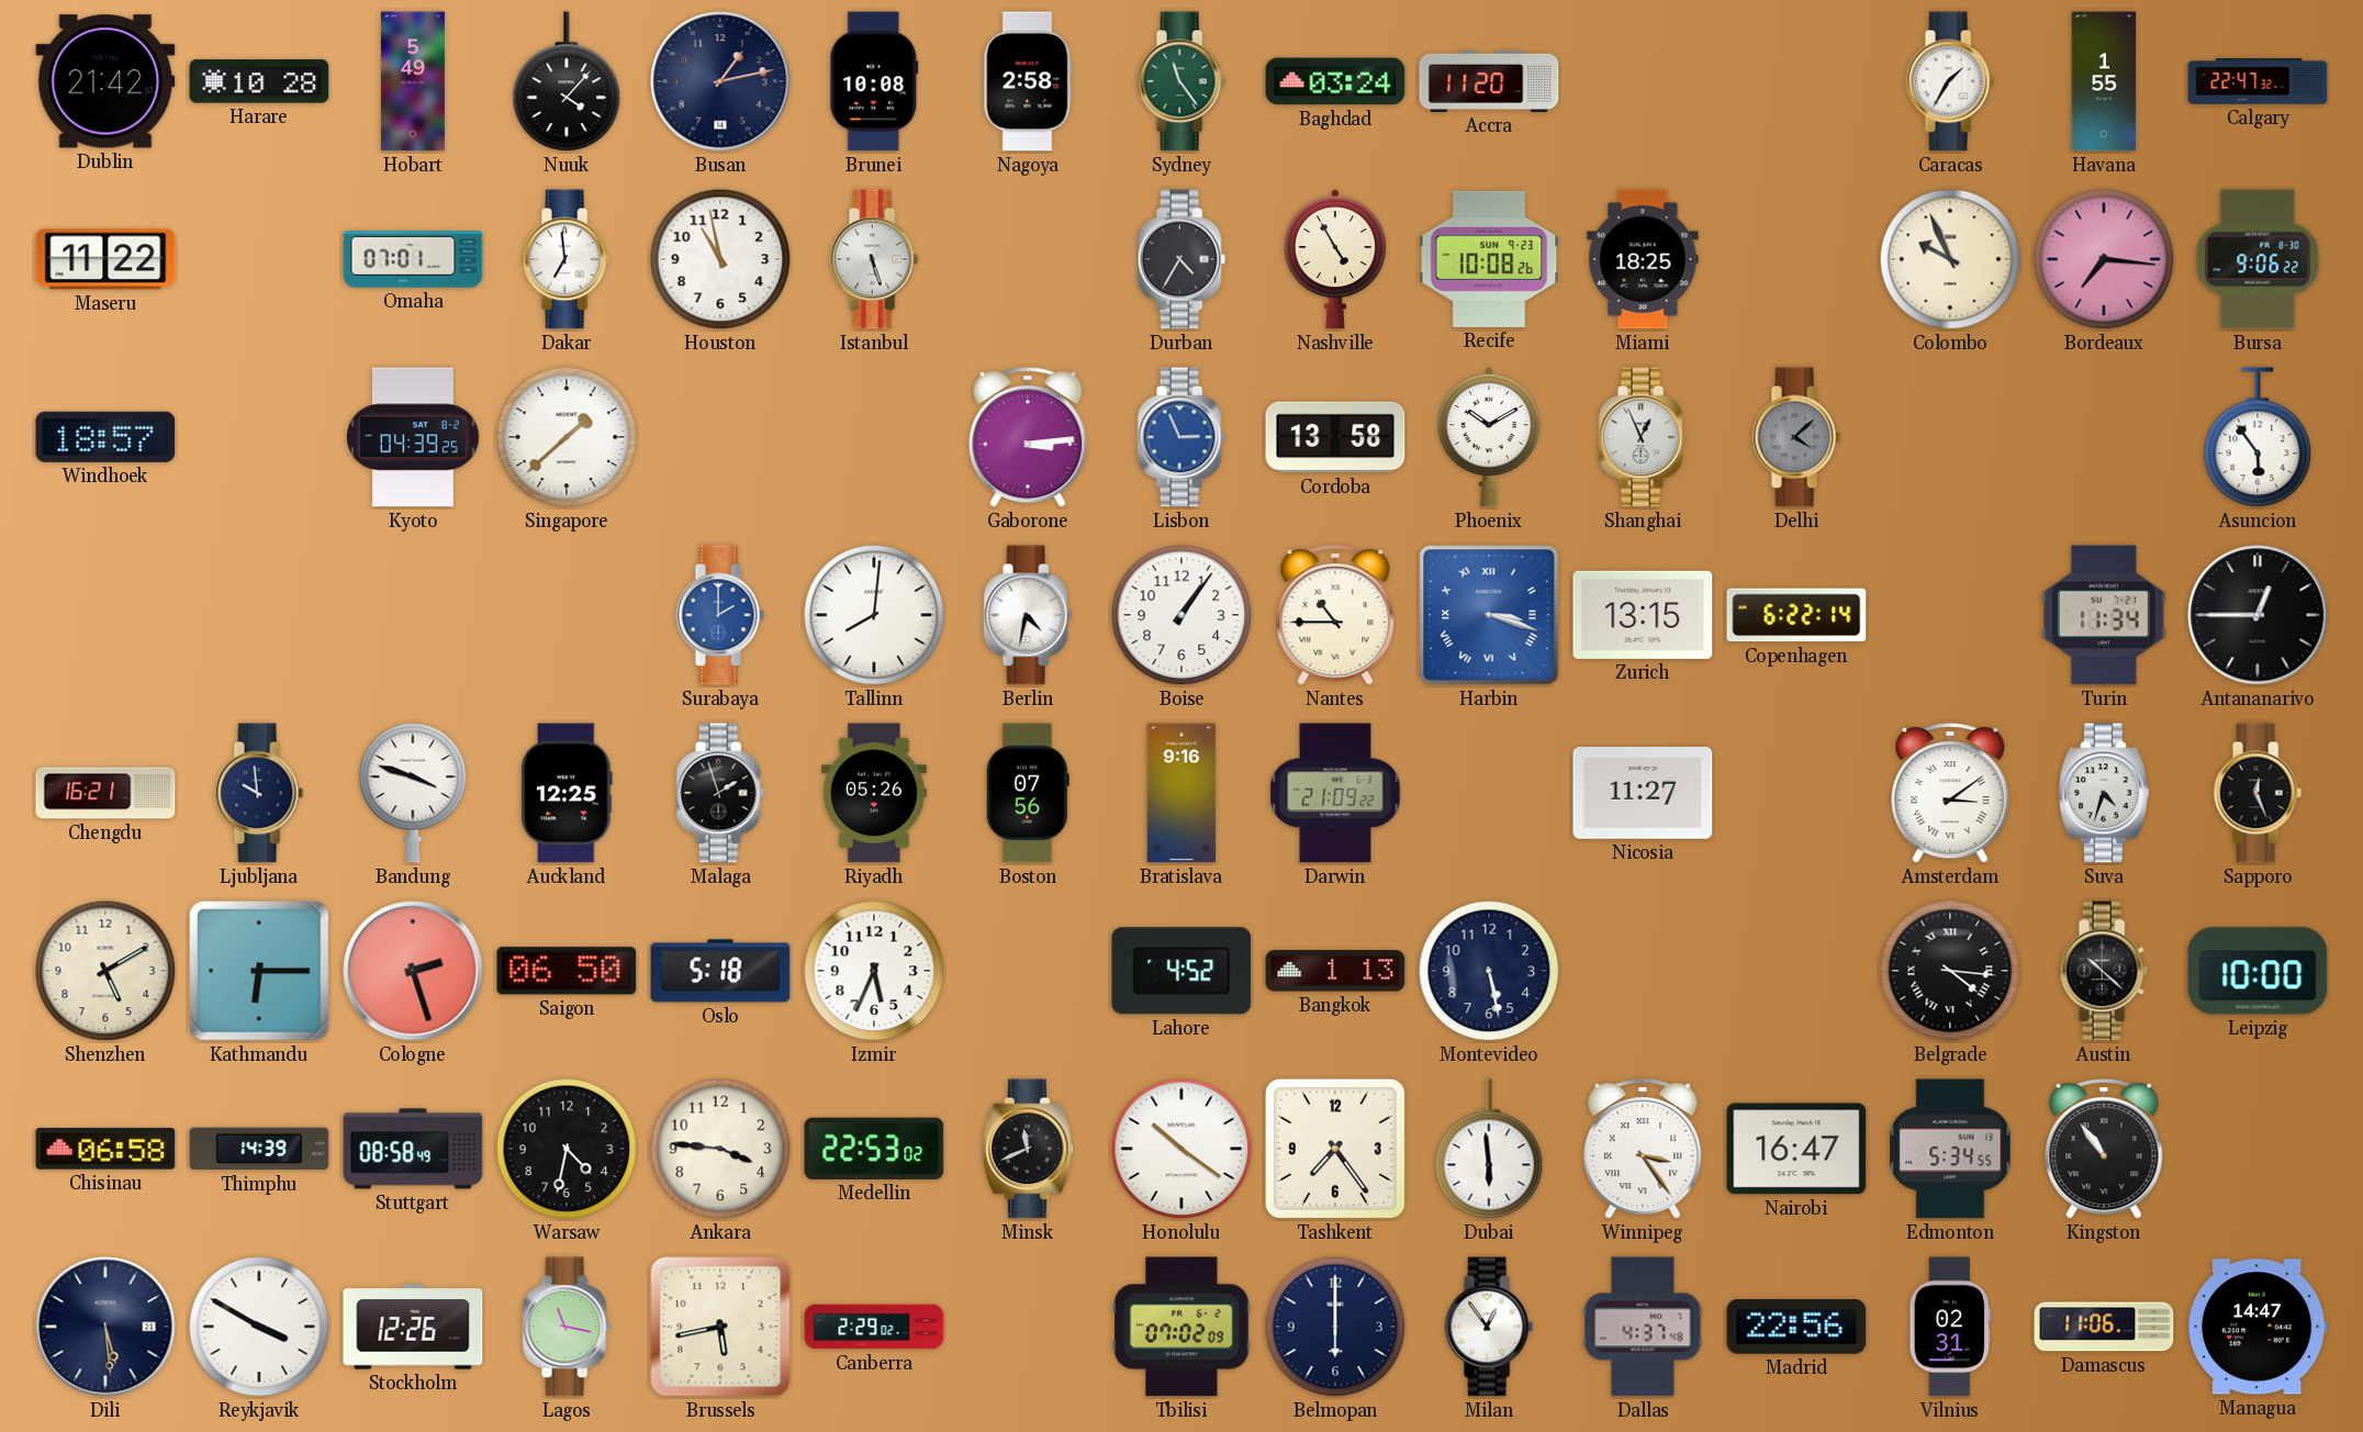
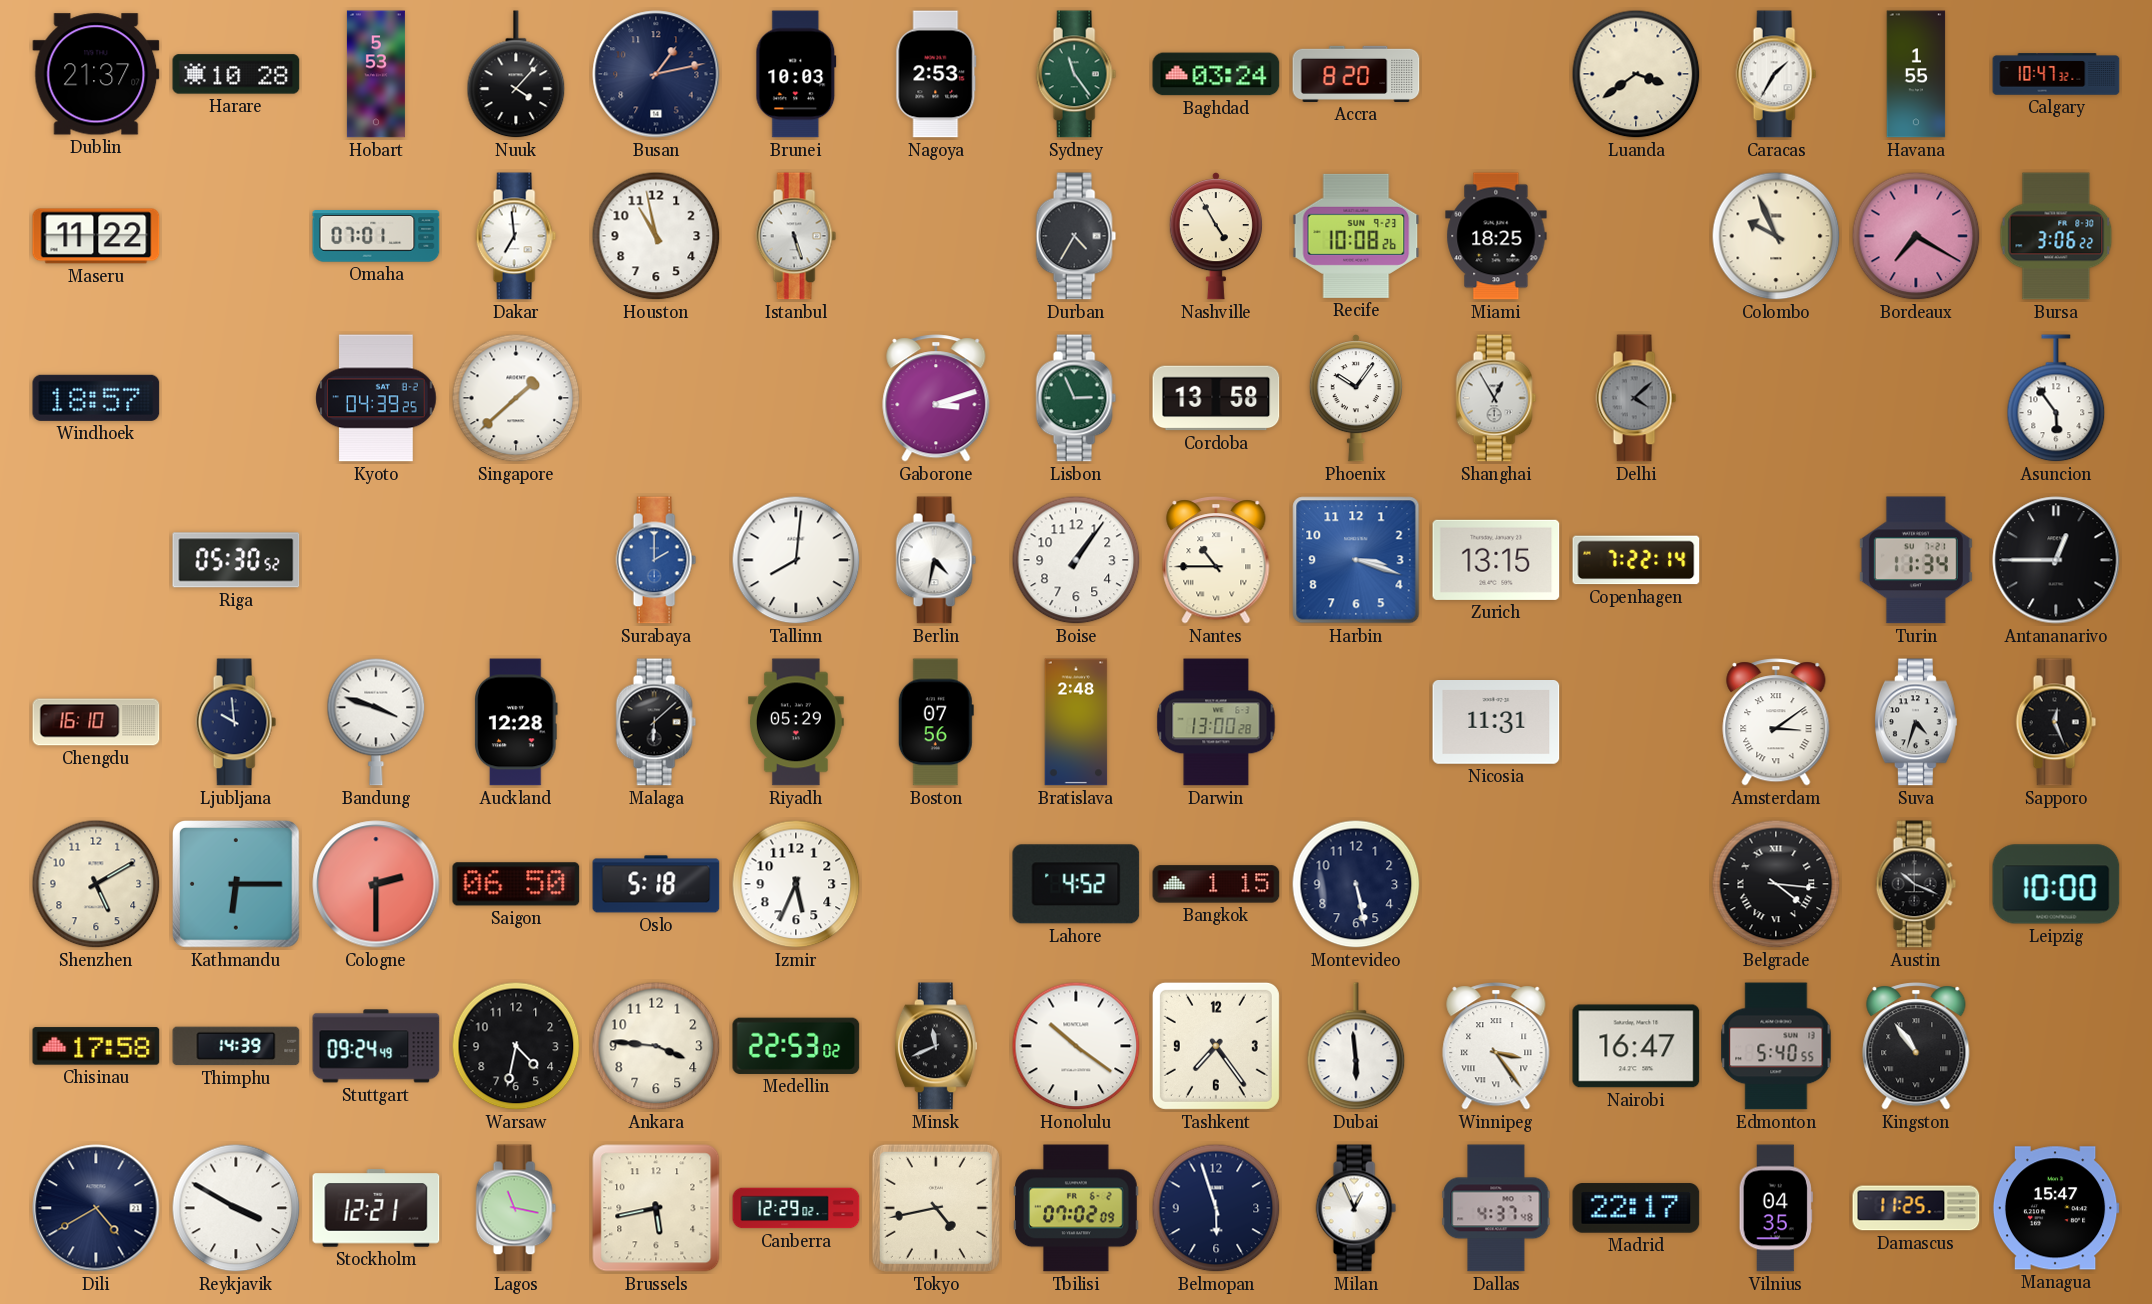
Dublin: 21:42 -> 21:37
Hobart: 5:49 -> 5:53
Brunei: 10:08 -> 10:03
Nagoya: 2:58 -> 2:53
Accra: 11:20 -> 8:20
Luanda: none -> 3:39
Calgary: 22:47 -> 10:47
Bordeaux: 7:16 -> 7:20
Bursa: 9:06 -> 3:06
Gaborone: 3:14 -> 3:12
Lisbon dial: blue -> green
Phoenix: 10:10 -> 10:06
Shanghai: 12:56 -> 12:55
Riga: none -> 05:30
Harbin numerals: Roman -> Arabic
Copenhagen: 6:22 -> 7:22
Chengdu: 16:21 -> 16:10
Auckland: 12:25 -> 12:28
Malaga: 1:57 -> 6:08
Riyadh: 05:26 -> 05:29
Bratislava: 9:16 -> 2:48
Darwin: 21:09 -> 13:00
Nicosia: 11:27 -> 11:31
Cologne: 2:27 -> 2:30
Bangkok: 1:13 -> 1:15
Austin: 10:22 -> 10:19
Chisinau: 06:58 -> 17:58
Stuttgart: 08:58 -> 09:24
Edmonton: 5:34 -> 5:40
Dili: 5:29 -> 4:40
Stockholm: 12:26 -> 12:21
Canberra: 2:29 -> 12:29
Tokyo: none -> 4:43
Belmopan: 6:00 -> 5:57
Milan: 12:54 -> 12:56
Madrid: 22:56 -> 22:17
Vilnius: 02:31 -> 04:35
Damascus: 11:06 -> 11:25
Managua: 14:47 -> 15:47
